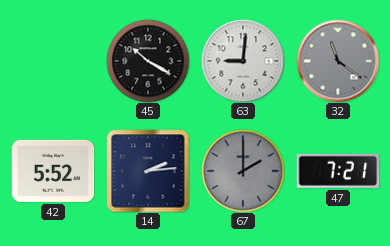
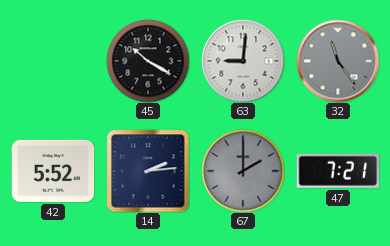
32: 11:21 -> 11:24
